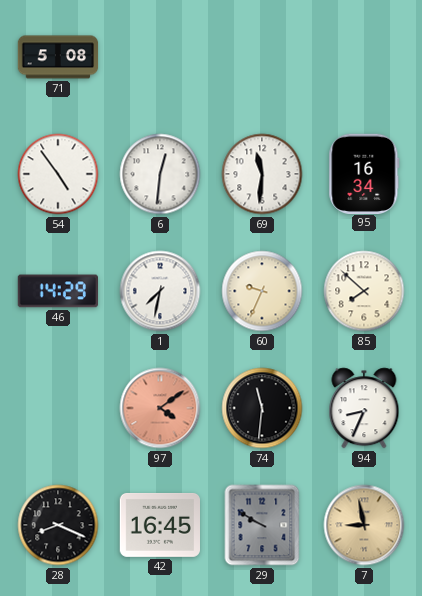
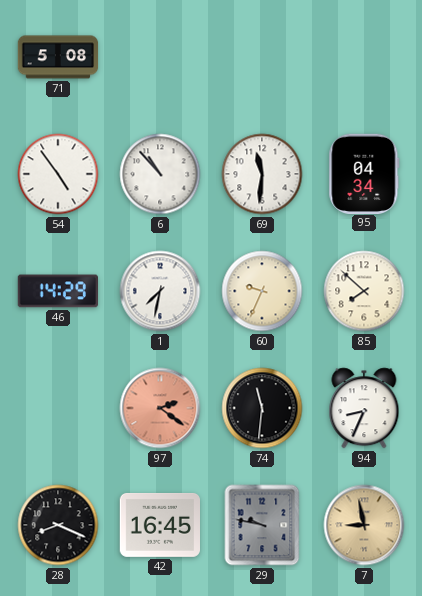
6: 12:31 -> 10:53
95: 16:34 -> 04:34
97: 4:09 -> 2:21
29: 9:50 -> 9:47
